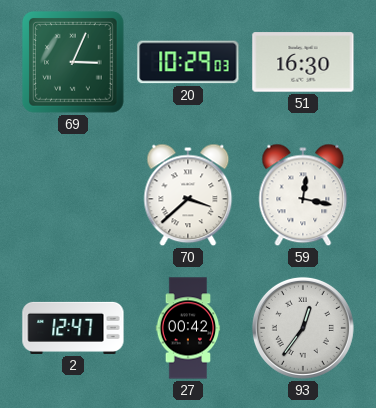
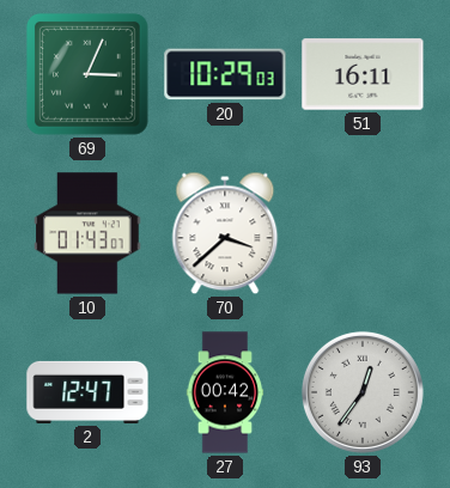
51: 16:30 -> 16:11
10: none -> 01:43
59: 12:17 -> none
